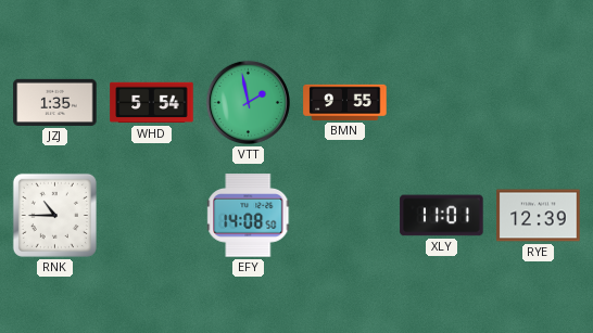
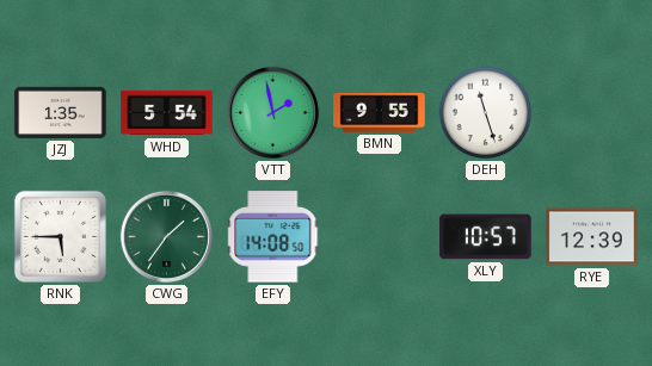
DEH: none -> 11:27
RNK: 10:45 -> 5:45
CWG: none -> 1:36
XLY: 11:01 -> 10:57
